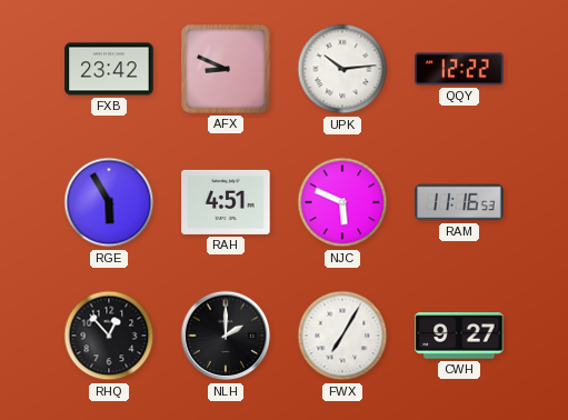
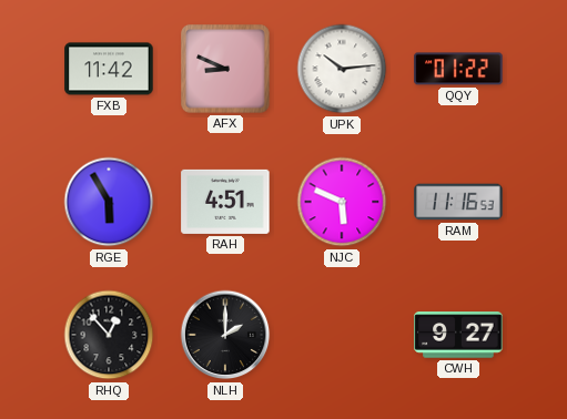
FXB: 23:42 -> 11:42
QQY: 12:22 -> 01:22
FWX: 7:05 -> none
